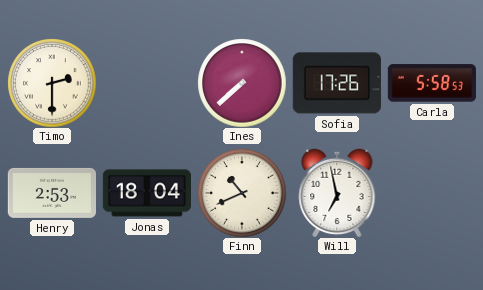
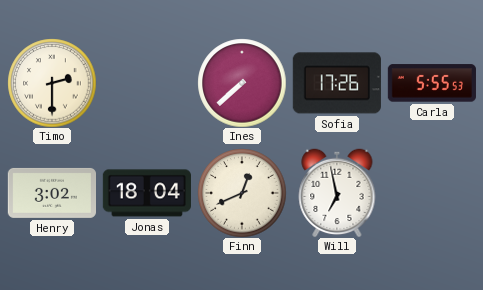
Carla: 5:58 -> 5:55
Henry: 2:53 -> 3:02
Finn: 10:41 -> 12:41
